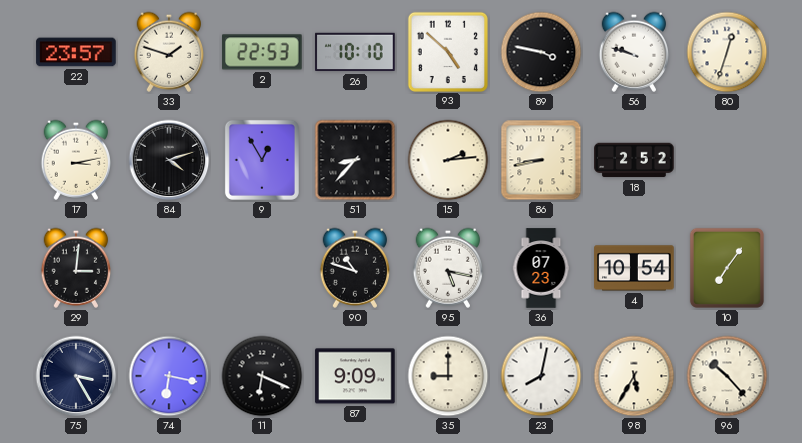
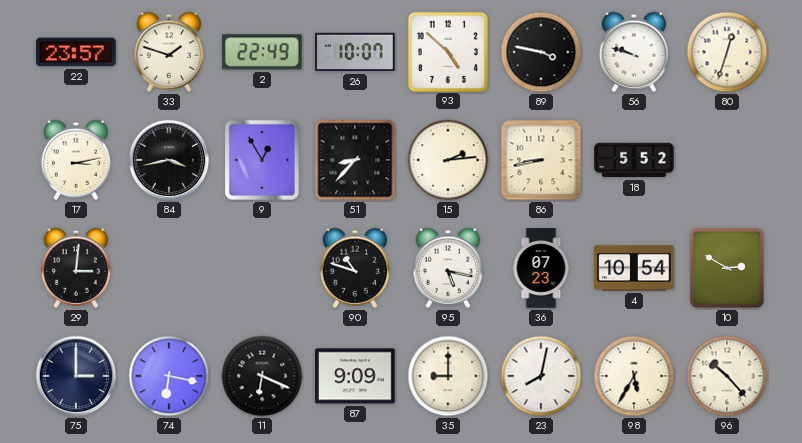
2: 22:53 -> 22:49
26: 10:10 -> 10:07
84: 4:12 -> 3:43
18: 2:52 -> 5:52
10: 7:06 -> 2:50
75: 3:25 -> 3:00
